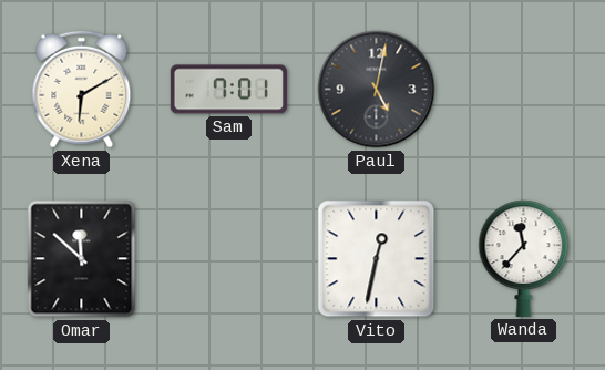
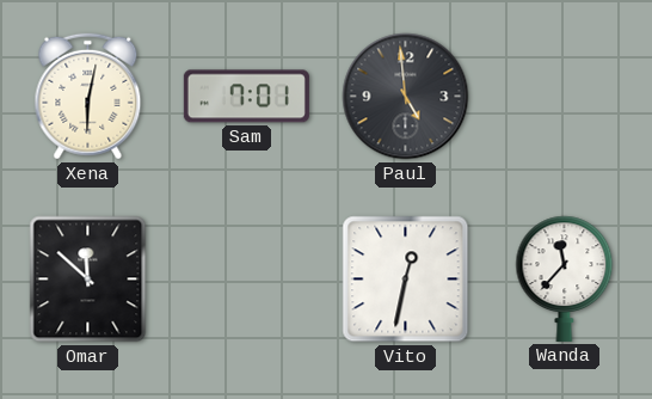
Xena: 6:10 -> 6:02
Paul: 5:02 -> 4:59
